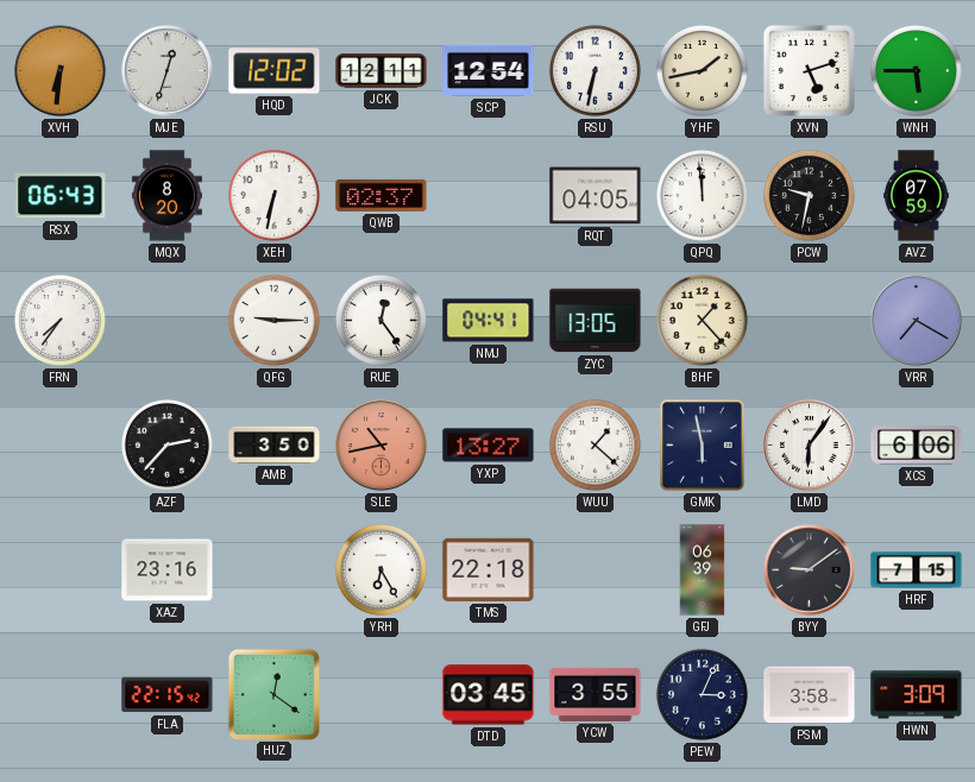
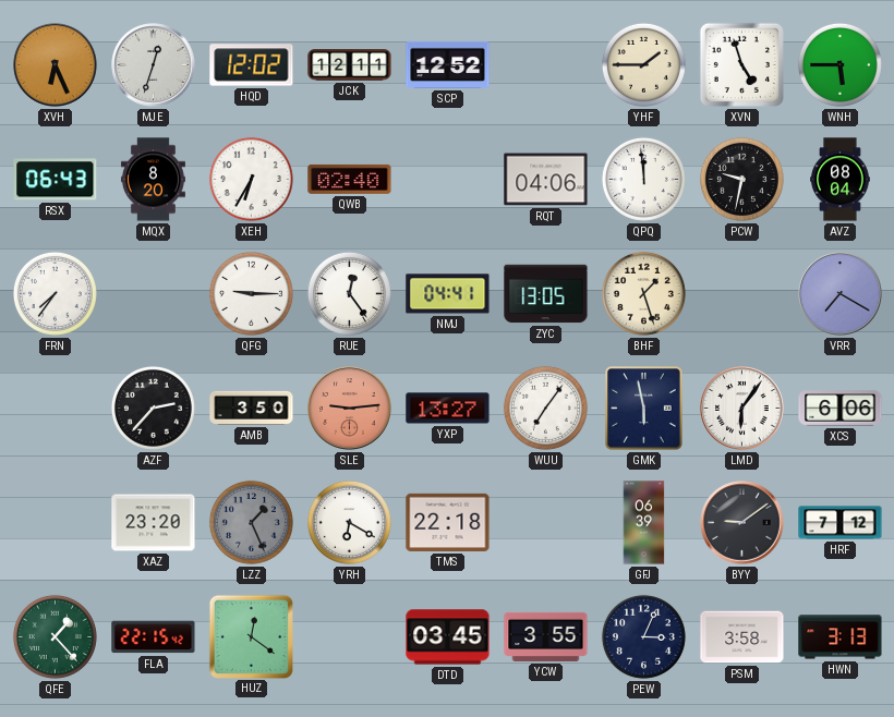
XVH: 6:31 -> 6:26
SCP: 12:54 -> 12:52
RSU: 6:32 -> none
YHF: 1:43 -> 1:45
XVN: 5:12 -> 4:57
XEH: 6:32 -> 6:35
QWB: 02:37 -> 02:40
RQT: 04:05 -> 04:06
AVZ: 07:59 -> 08:04
BHF: 1:23 -> 1:27
SLE: 10:43 -> 9:14
WUU: 1:22 -> 7:06
XAZ: 23:16 -> 23:20
LZZ: none -> 1:26
YRH: 6:25 -> 6:20
HRF: 7:15 -> 7:12
QFE: none -> 1:23
HWN: 3:09 -> 3:13
